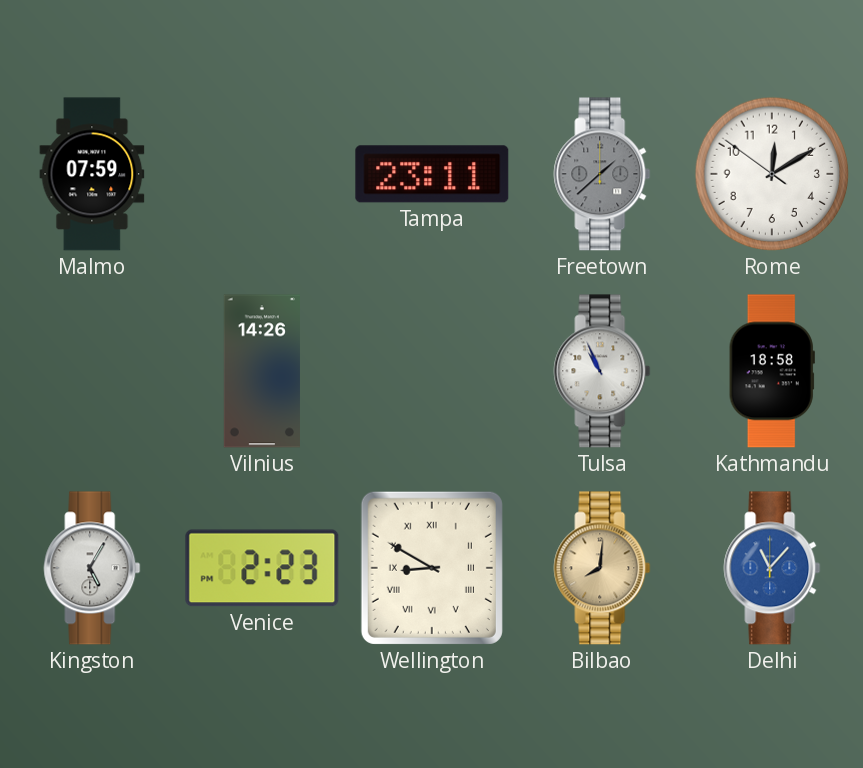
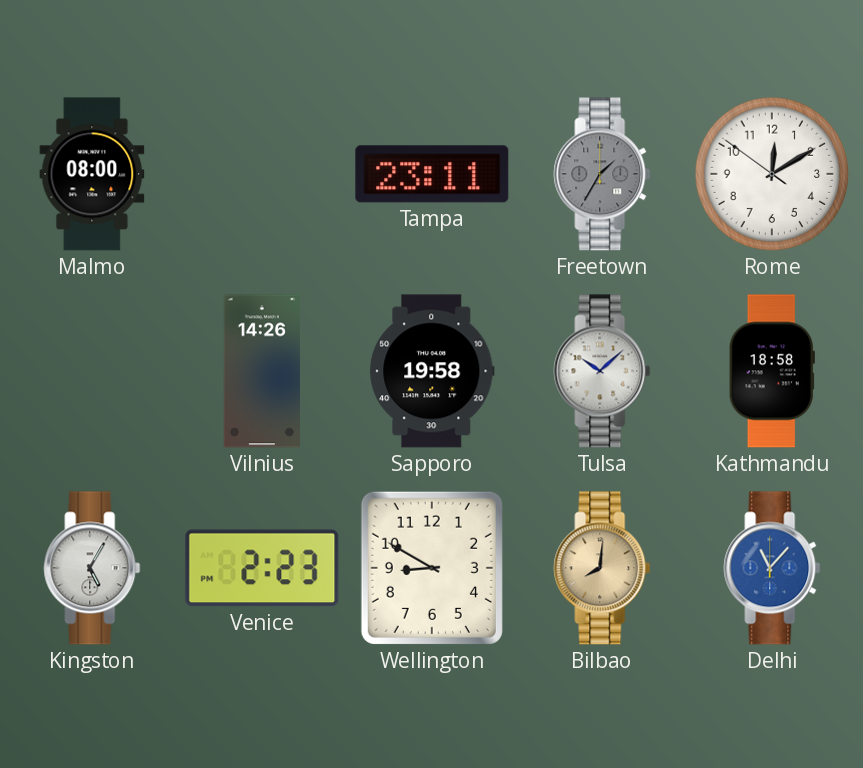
Malmo: 07:59 -> 08:00
Freetown: 1:38 -> 1:35
Sapporo: none -> 19:58
Tulsa: 10:56 -> 10:08
Wellington numerals: Roman -> Arabic
